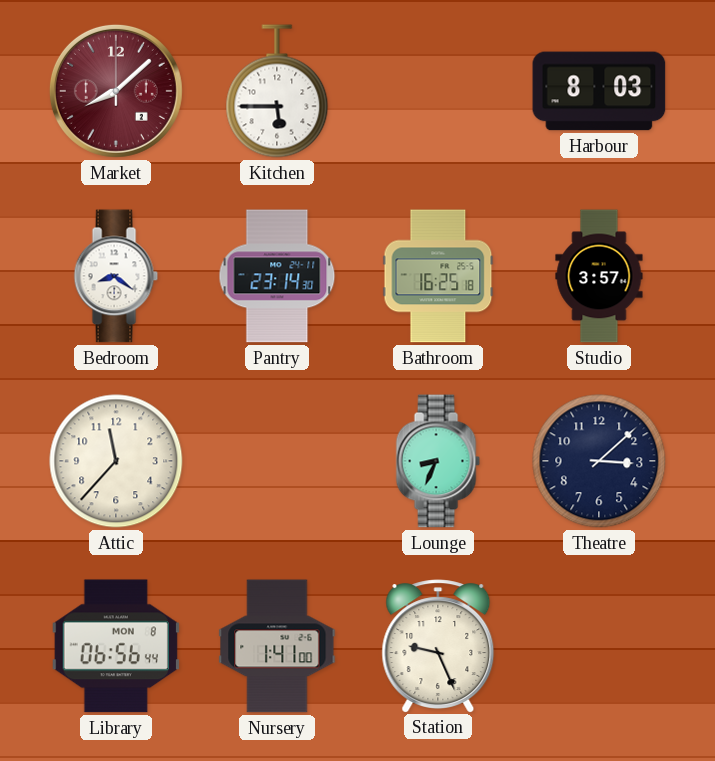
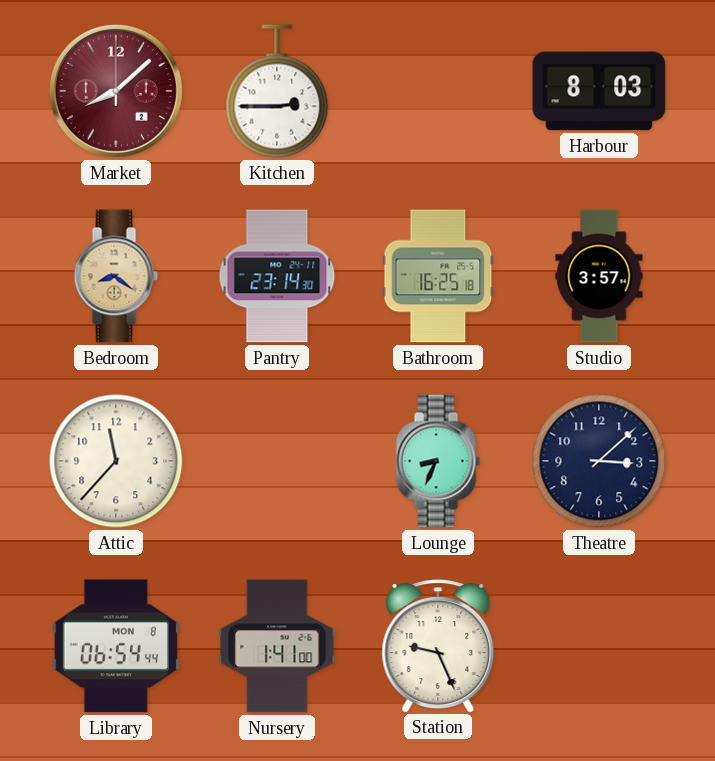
Kitchen: 5:45 -> 2:45
Bedroom dial: white -> champagne
Library: 06:56 -> 06:54
